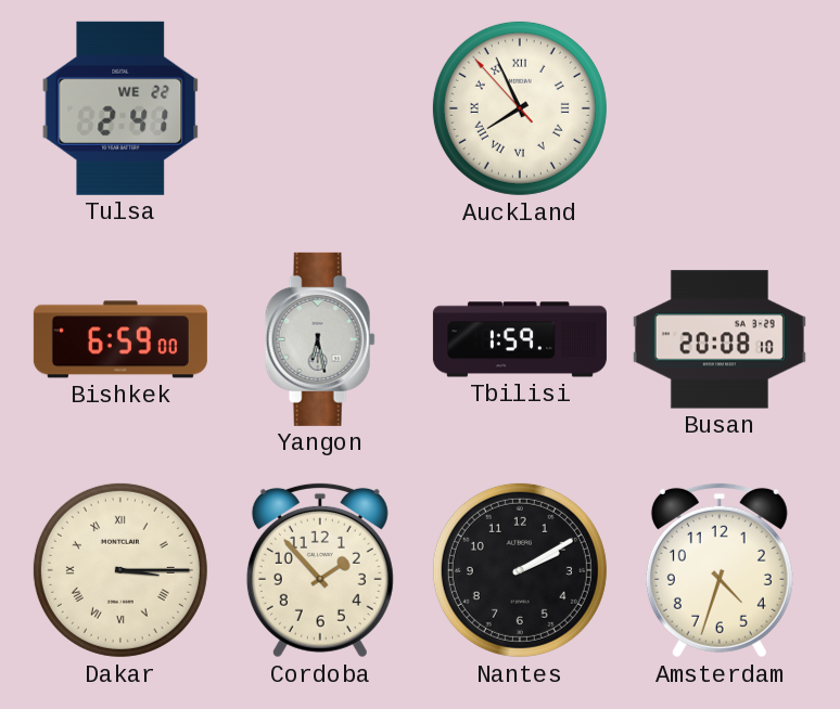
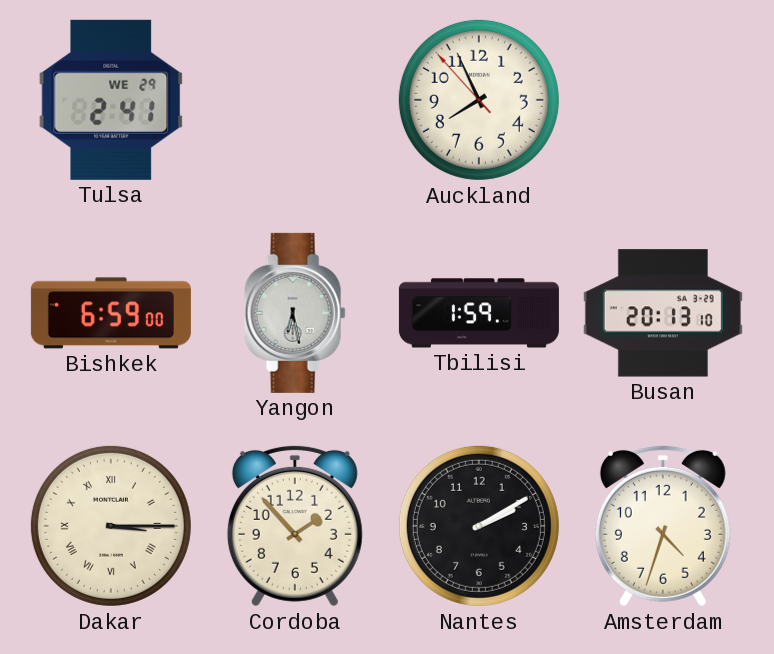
Tulsa date: WE 22 -> WE 29
Auckland numerals: Roman -> Arabic
Busan: 20:08 -> 20:13
